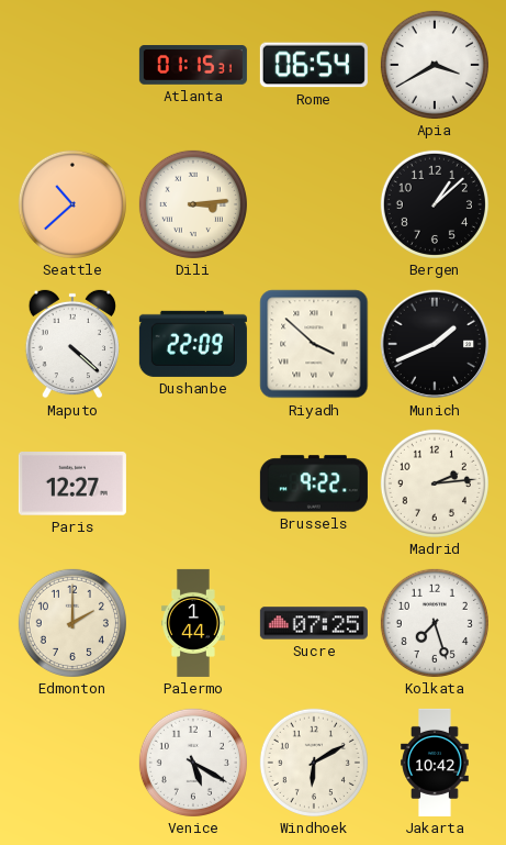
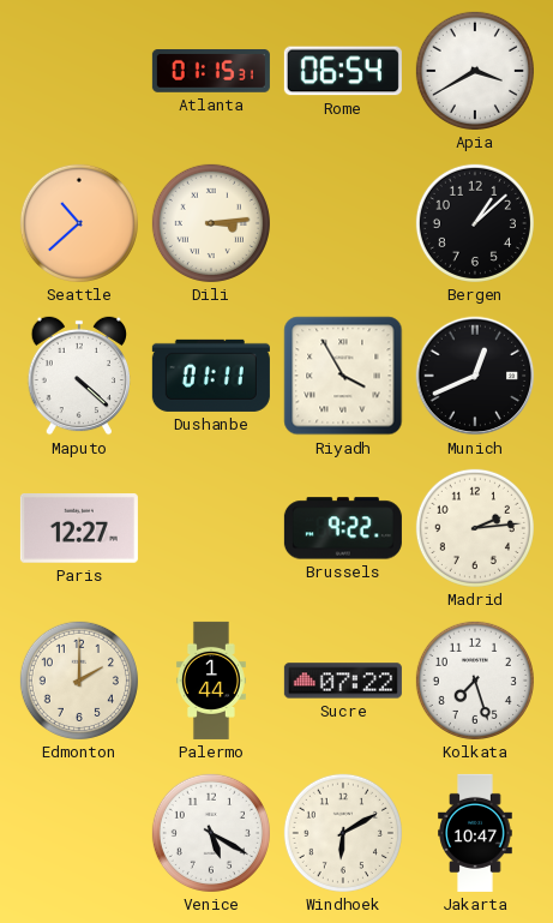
Dushanbe: 22:09 -> 01:11
Riyadh: 3:52 -> 3:55
Munich: 1:41 -> 12:41
Sucre: 07:25 -> 07:22
Jakarta: 10:42 -> 10:47
